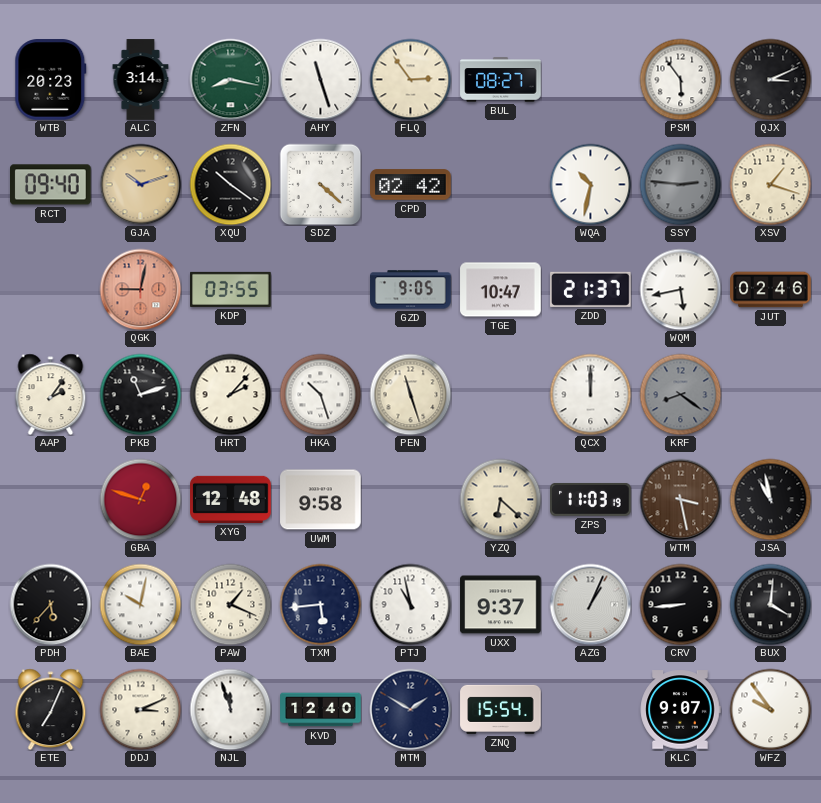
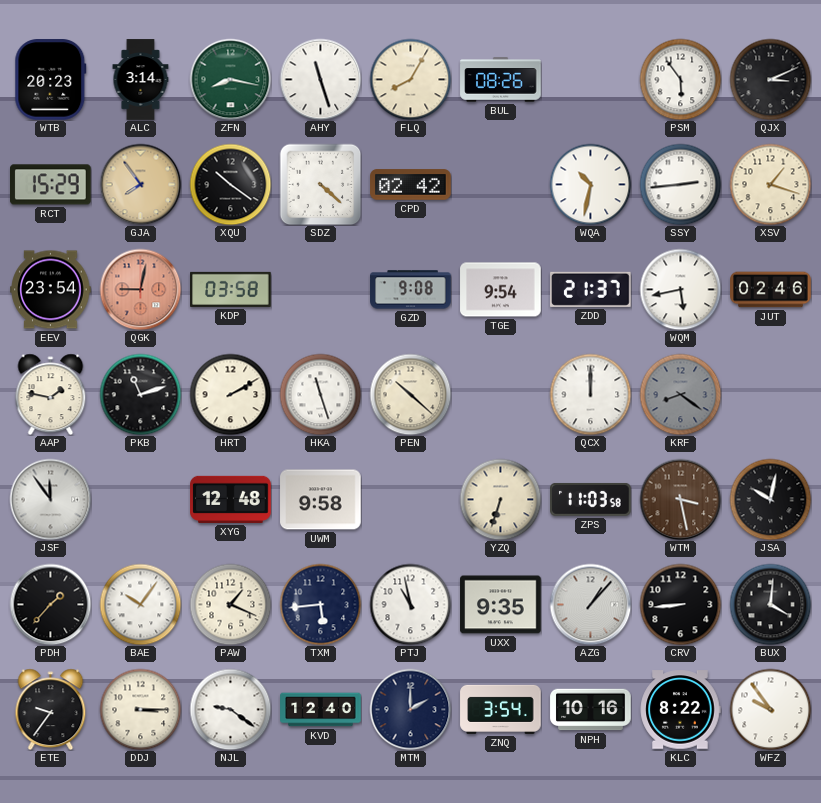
FLQ: 2:54 -> 8:05
BUL: 08:27 -> 08:26
RCT: 09:40 -> 15:29
GJA: 10:12 -> 7:54
SSY: 2:46 -> 2:44
SSY dial: grey -> white
EEV: none -> 23:54
KDP: 03:55 -> 03:58
GZD: 9:05 -> 9:08
TGE: 10:47 -> 9:54
AAP: 2:06 -> 1:47
HRT: 2:07 -> 2:10
HKA: 10:27 -> 11:27
PEN: 11:27 -> 10:22
JSF: none -> 11:54
GBA: 12:48 -> none
YZQ: 6:22 -> 6:33
ZPS: 11:03:19 -> 11:03:58
JSA: 10:58 -> 10:02
PDH: 5:37 -> 1:37
BAE: 10:02 -> 10:06
UXX: 9:37 -> 9:35
AZG: 1:04 -> 1:07
ETE: 7:04 -> 9:36
DDJ: 3:11 -> 3:15
NJL: 11:57 -> 9:21
MTM: 1:50 -> 2:00
ZNQ: 15:54 -> 3:54
NPH: none -> 10:16
KLC: 9:07 -> 8:22
